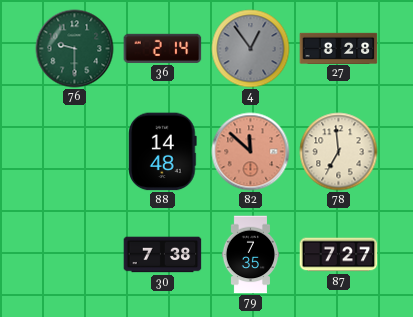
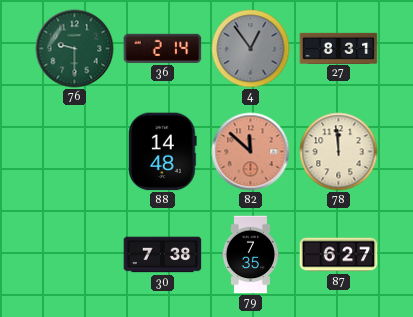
27: 8:28 -> 8:31
78: 6:59 -> 11:59
87: 7:27 -> 6:27
